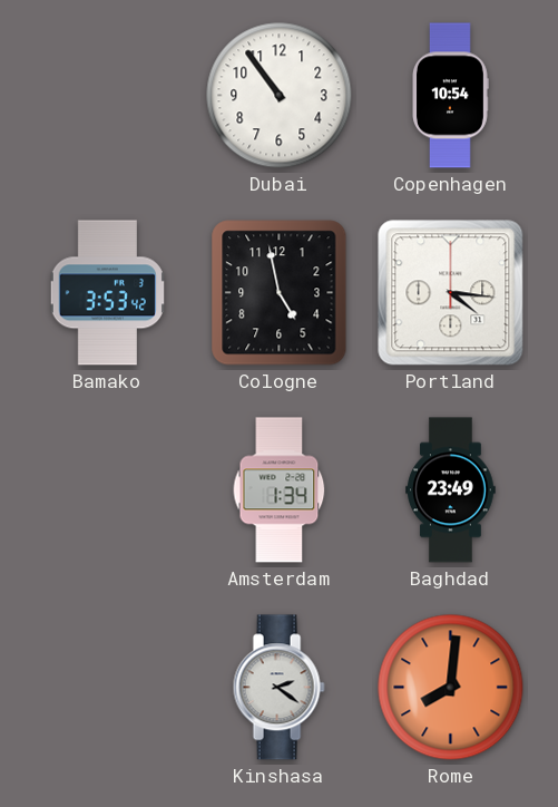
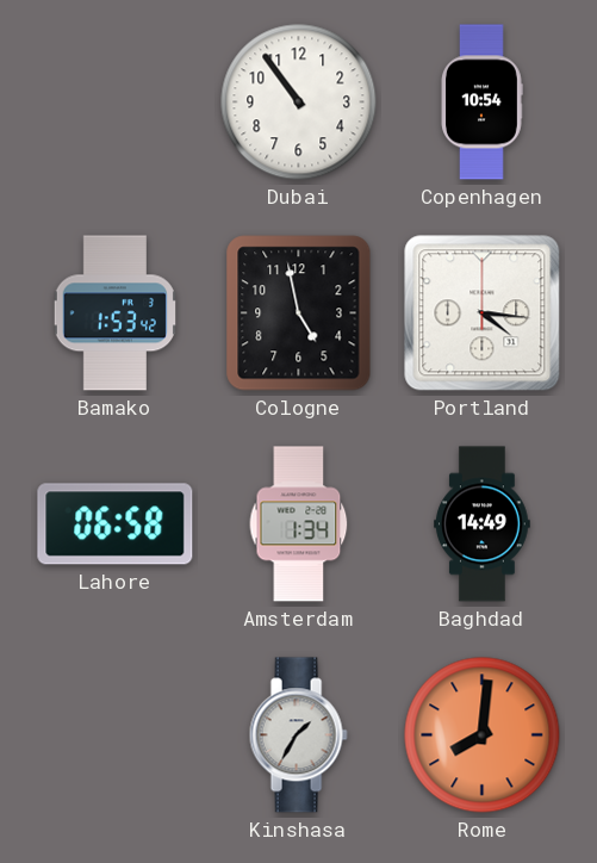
Bamako: 3:53 -> 1:53
Lahore: none -> 06:58
Baghdad: 23:49 -> 14:49
Kinshasa: 2:21 -> 1:35
